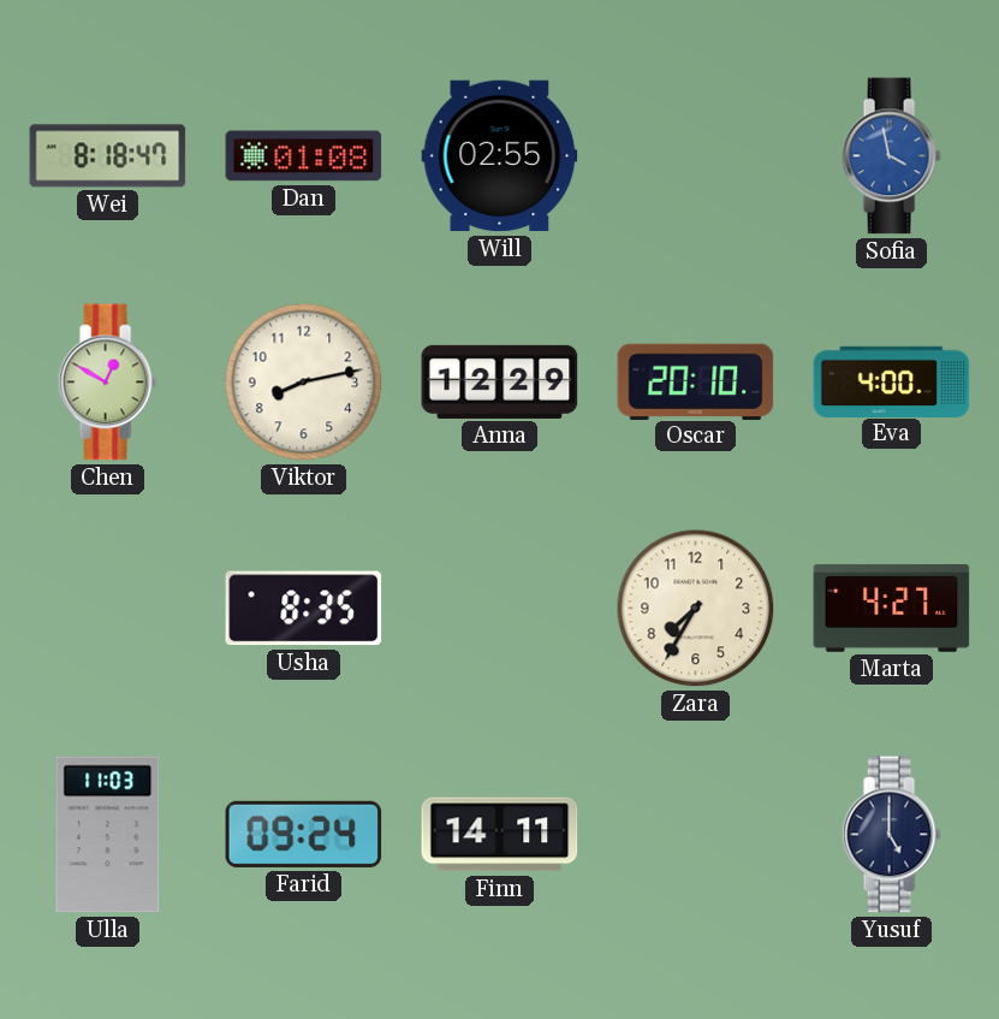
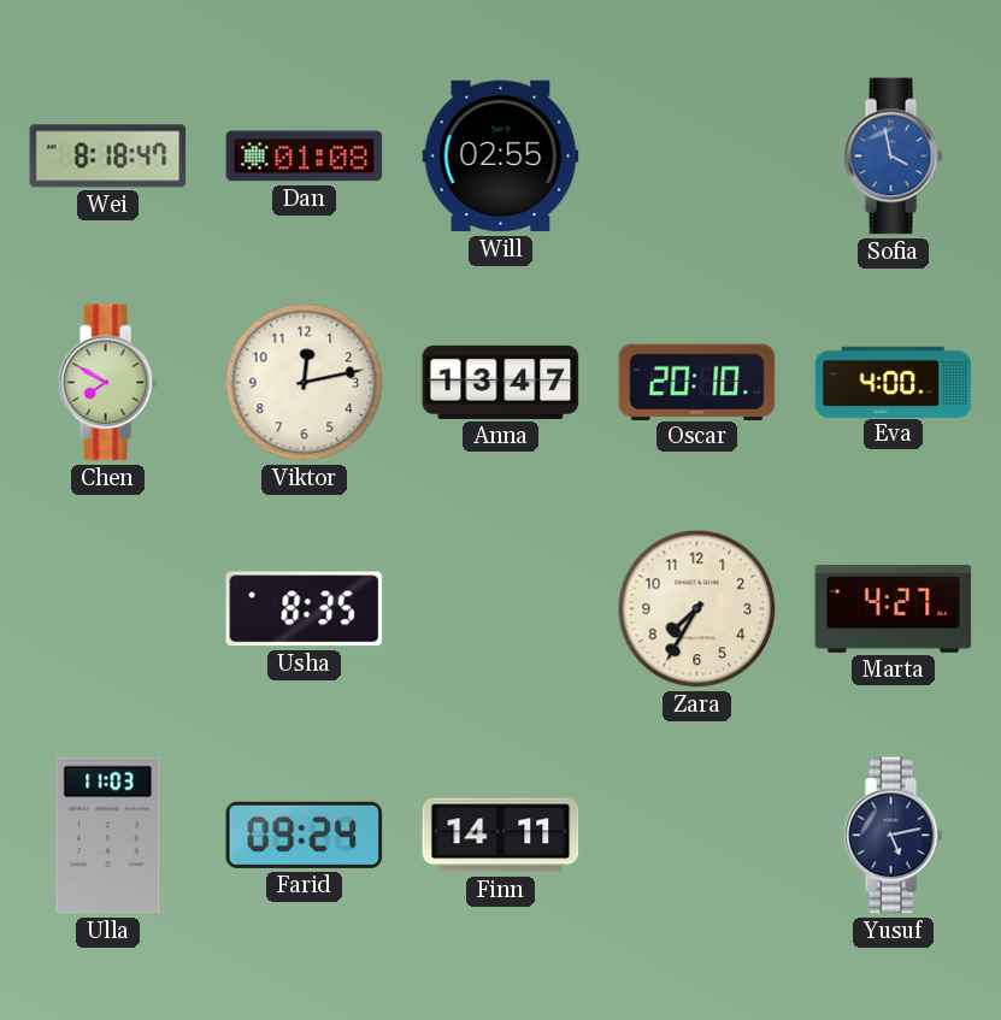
Chen: 12:50 -> 7:50
Viktor: 8:13 -> 12:13
Anna: 12:29 -> 13:47
Yusuf: 5:00 -> 5:13
